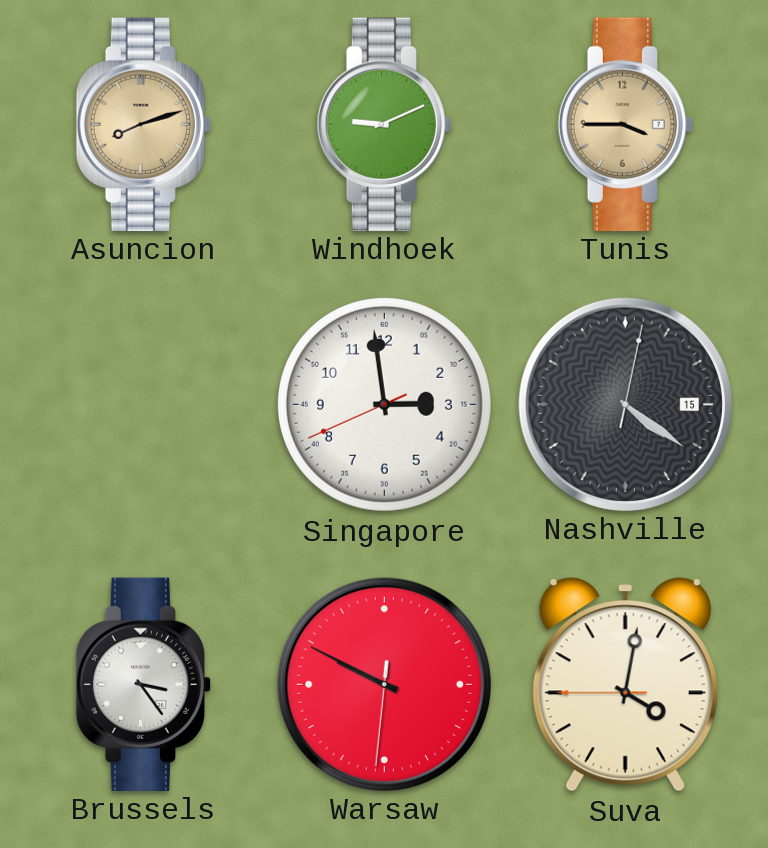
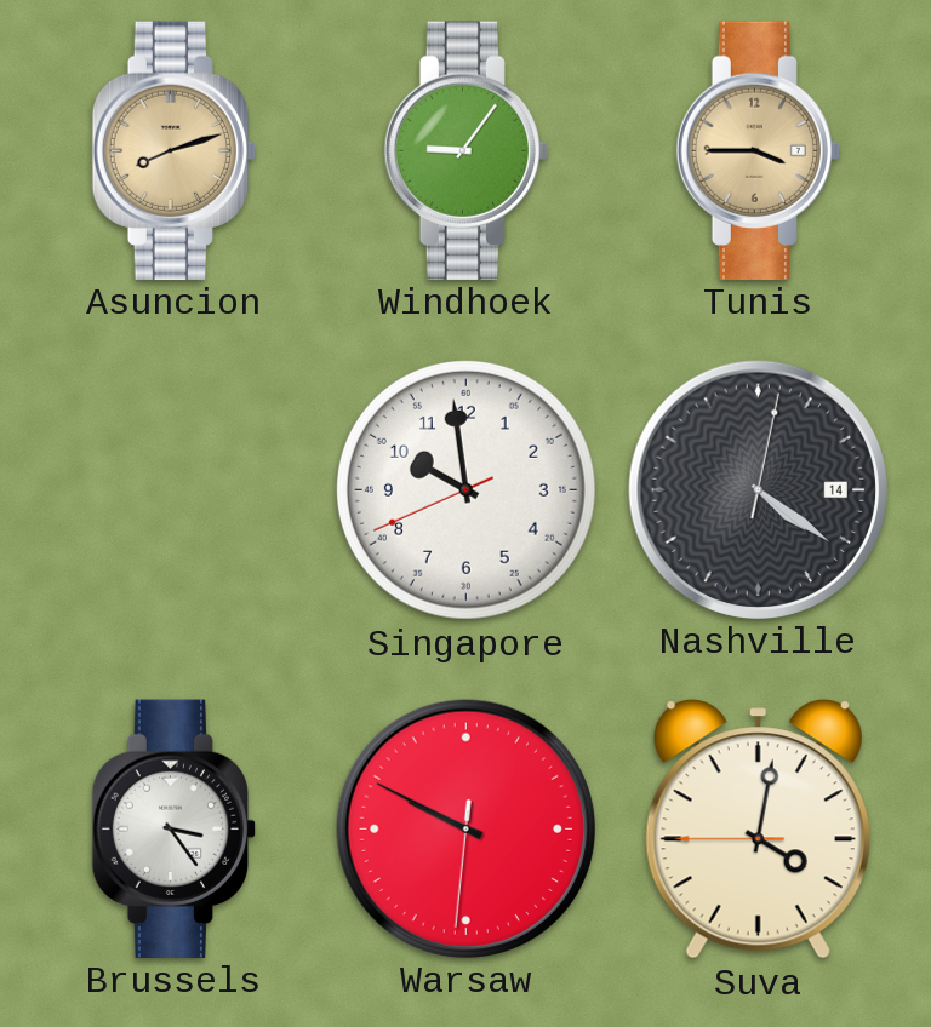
Windhoek: 9:11 -> 9:06
Singapore: 2:58 -> 9:58
Nashville date: 15 -> 14
